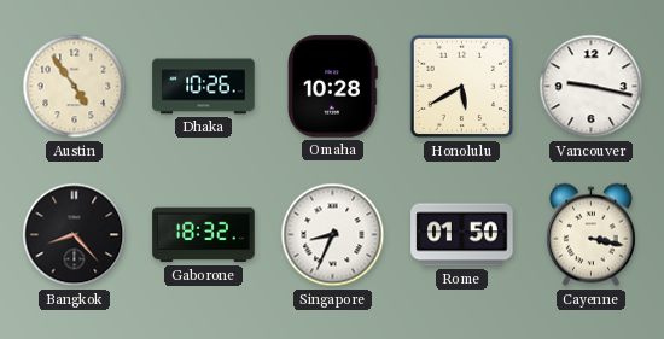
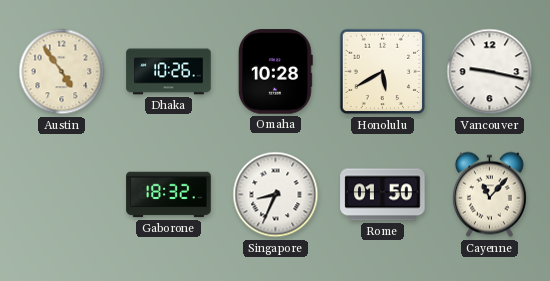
Bangkok: 8:23 -> none
Cayenne: 3:17 -> 11:07
